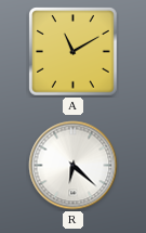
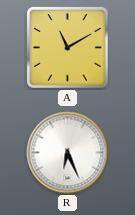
R: 6:22 -> 6:26
